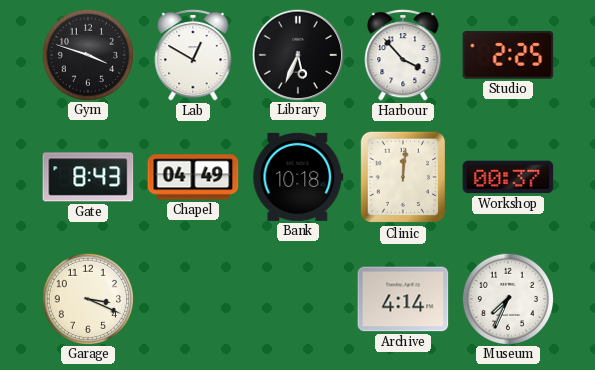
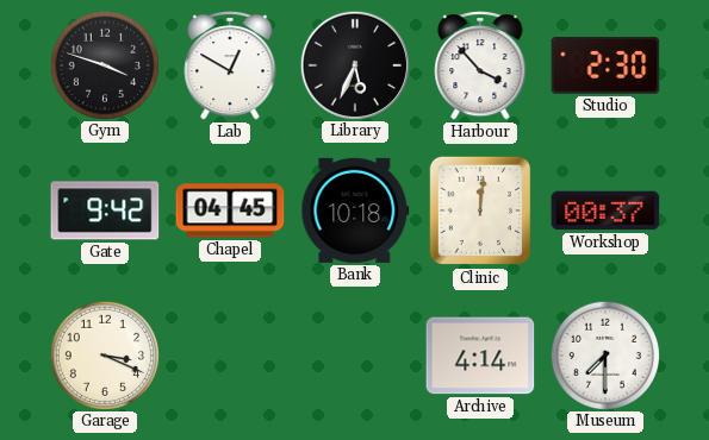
Studio: 2:25 -> 2:30
Gate: 8:43 -> 9:42
Chapel: 04:49 -> 04:45
Museum: 7:34 -> 7:30
